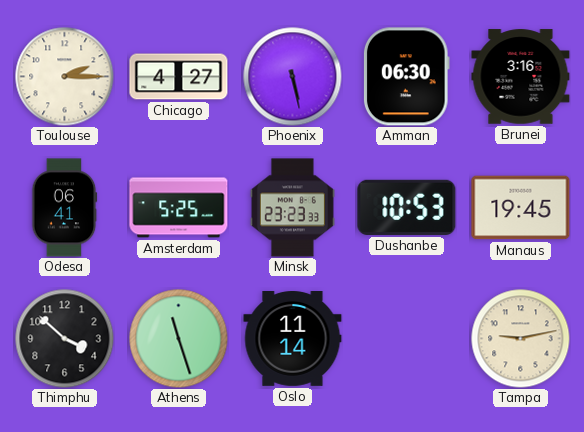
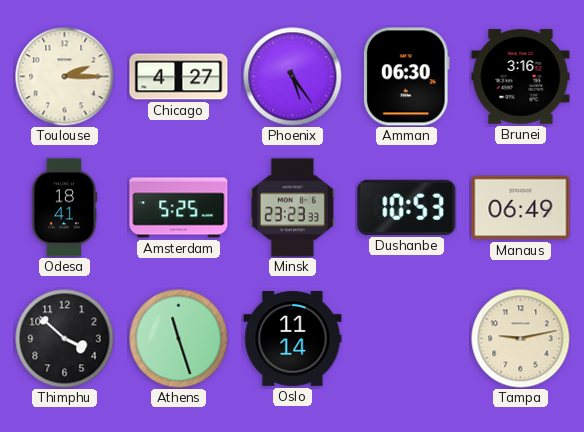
Phoenix: 5:28 -> 5:24
Odesa: 06:41 -> 18:41
Manaus: 19:45 -> 06:49
